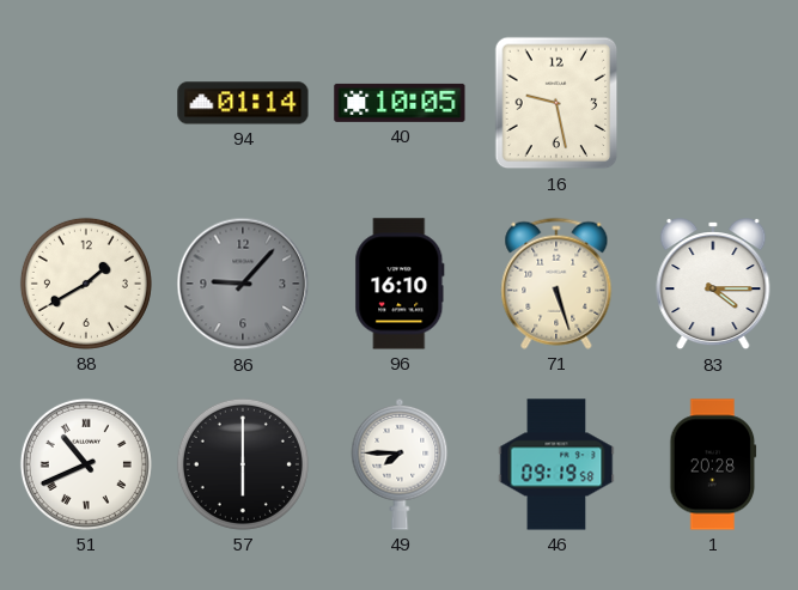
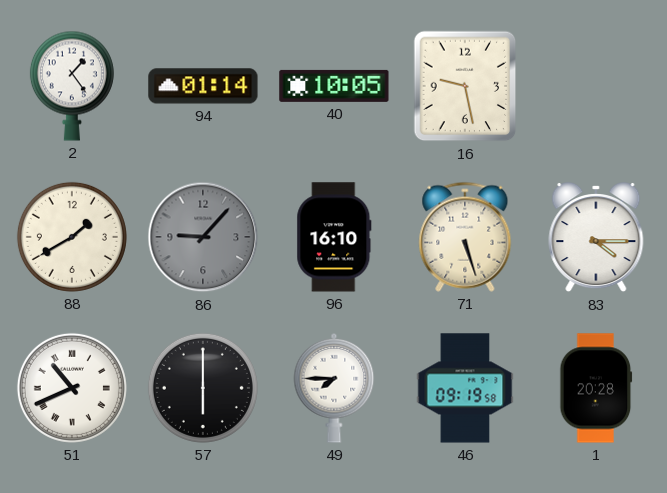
2: none -> 1:24
